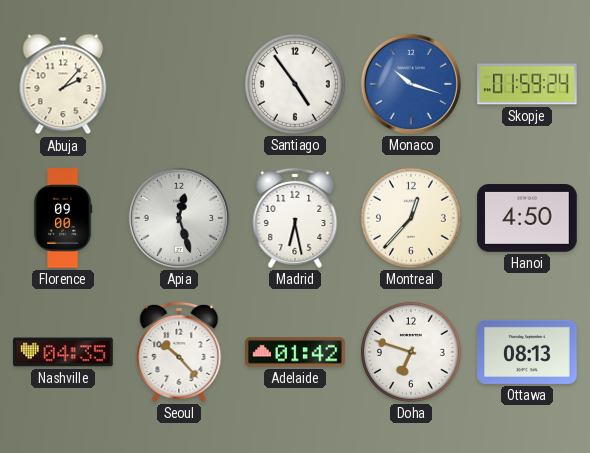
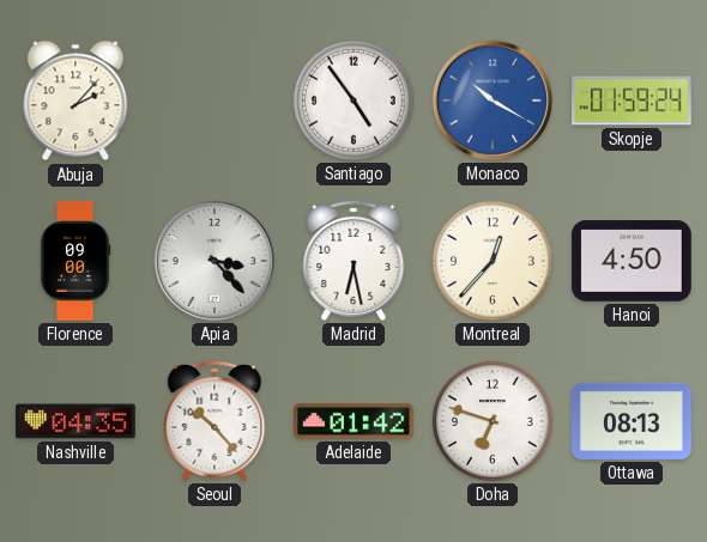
Monaco: 10:18 -> 10:20
Apia: 12:27 -> 3:23
